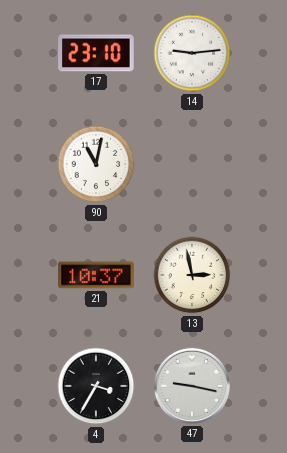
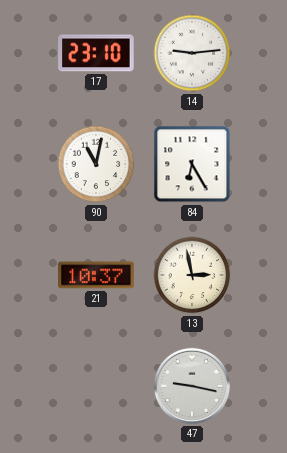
84: none -> 6:25
4: 3:35 -> none
